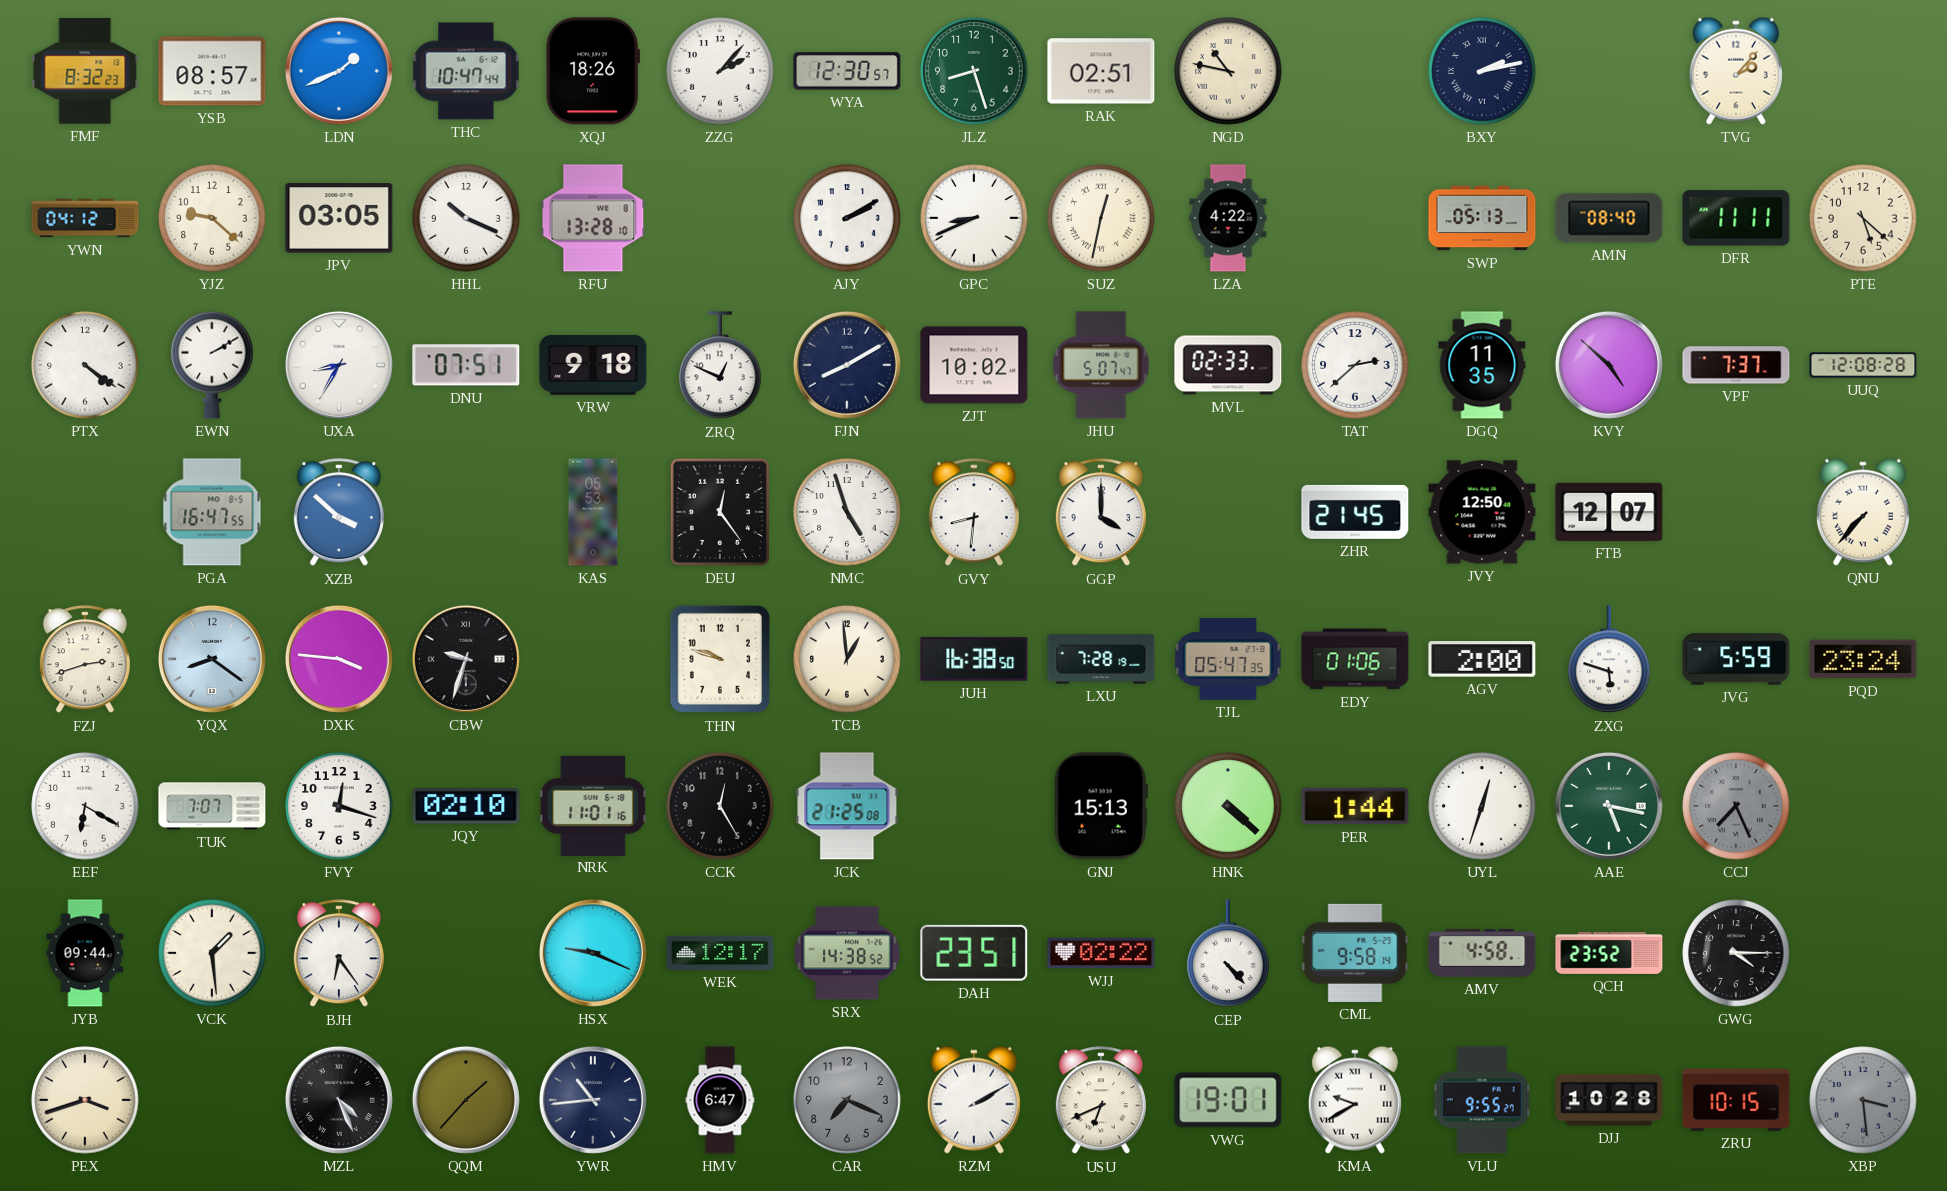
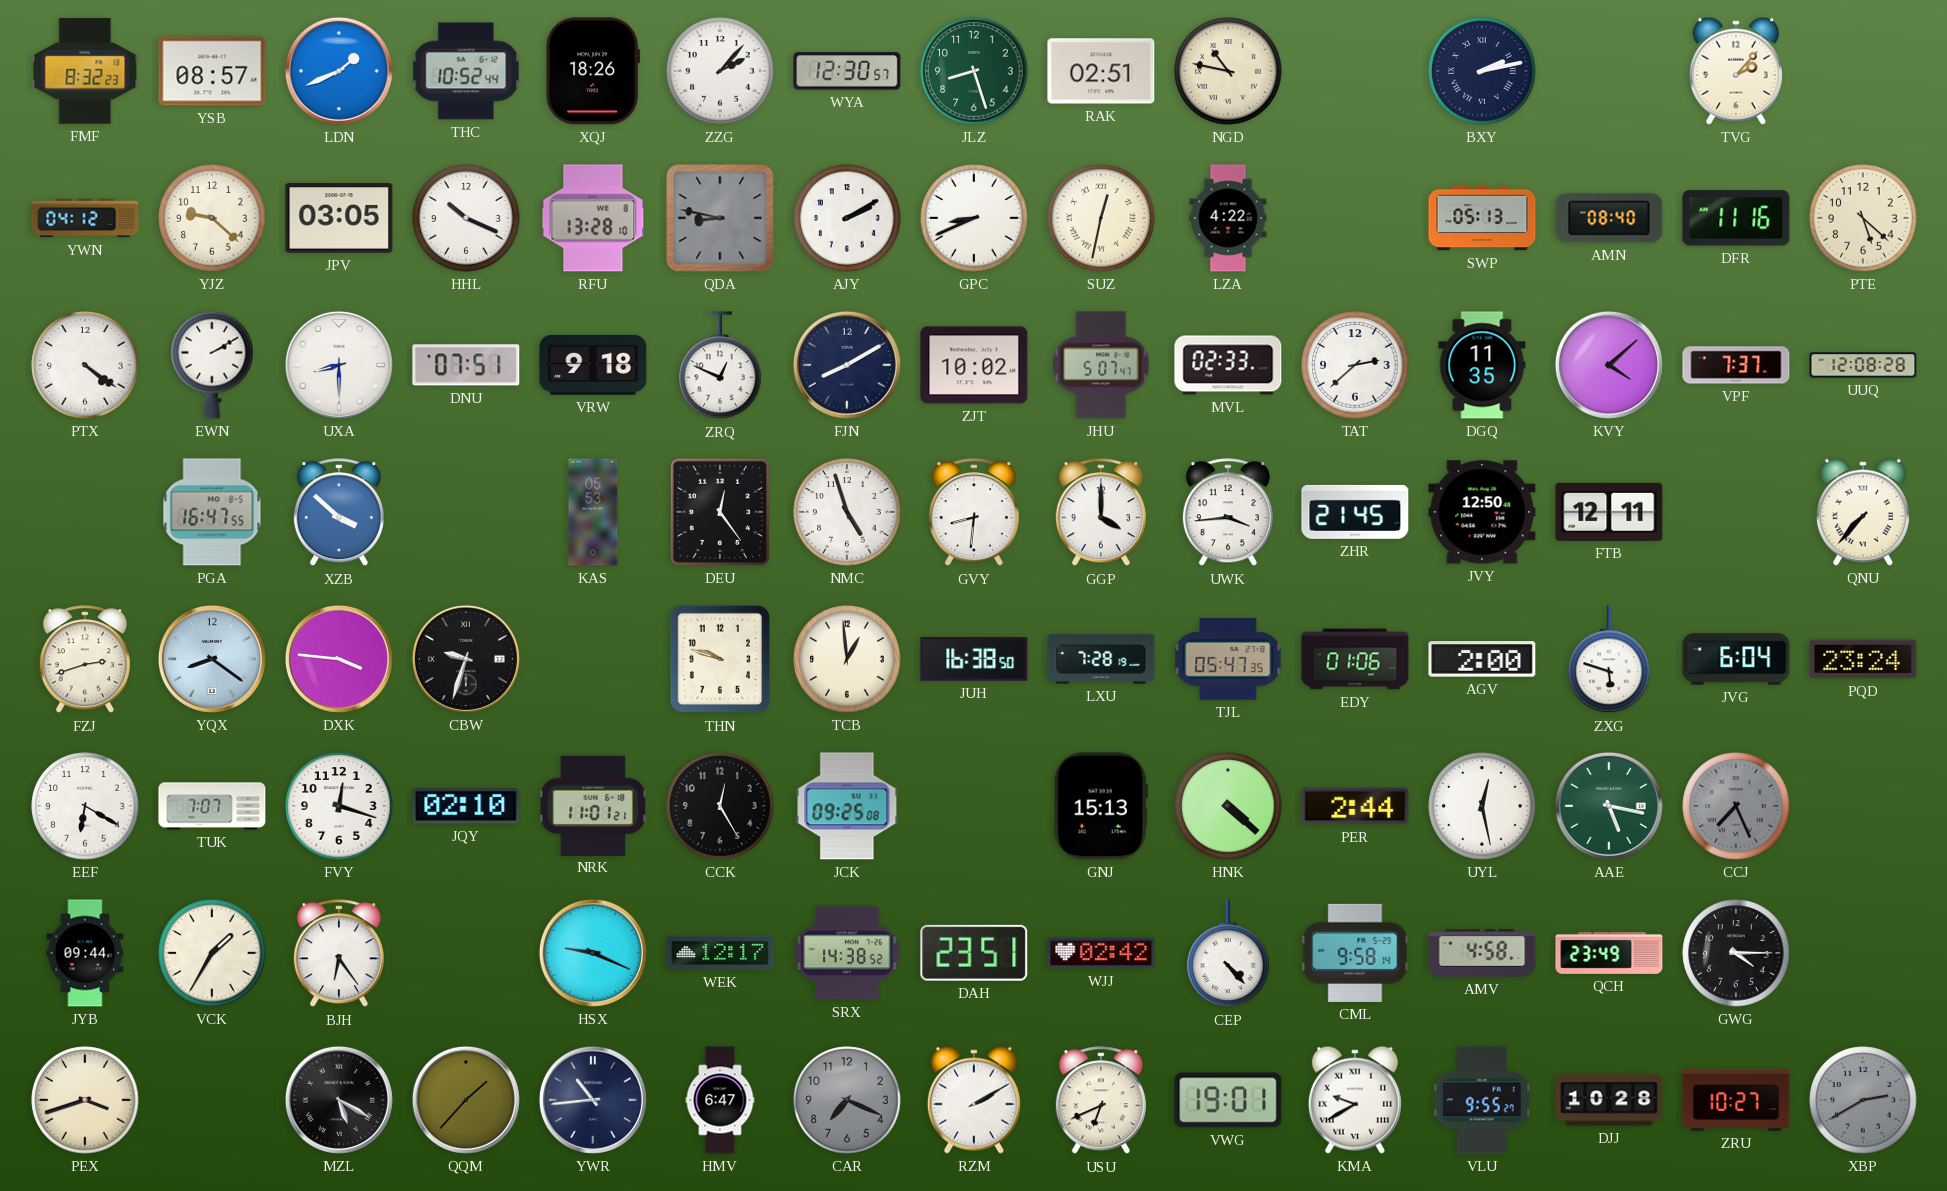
THC: 10:47 -> 10:52
QDA: none -> 8:47
DFR: 11:11 -> 11:16
UXA: 8:35 -> 8:30
KVY: 4:52 -> 4:08
UWK: none -> 3:44
FTB: 12:07 -> 12:11
JVG: 5:59 -> 6:04
NRK: 11:01:16 -> 11:01:21
JCK: 21:25 -> 09:25
PER: 1:44 -> 2:44
UYL: 12:33 -> 12:28
VCK: 1:29 -> 1:35
WJJ: 02:22 -> 02:42
QCH: 23:52 -> 23:49
MZL: 4:26 -> 5:20
ZRU: 10:15 -> 10:27
XBP: 3:29 -> 2:40
